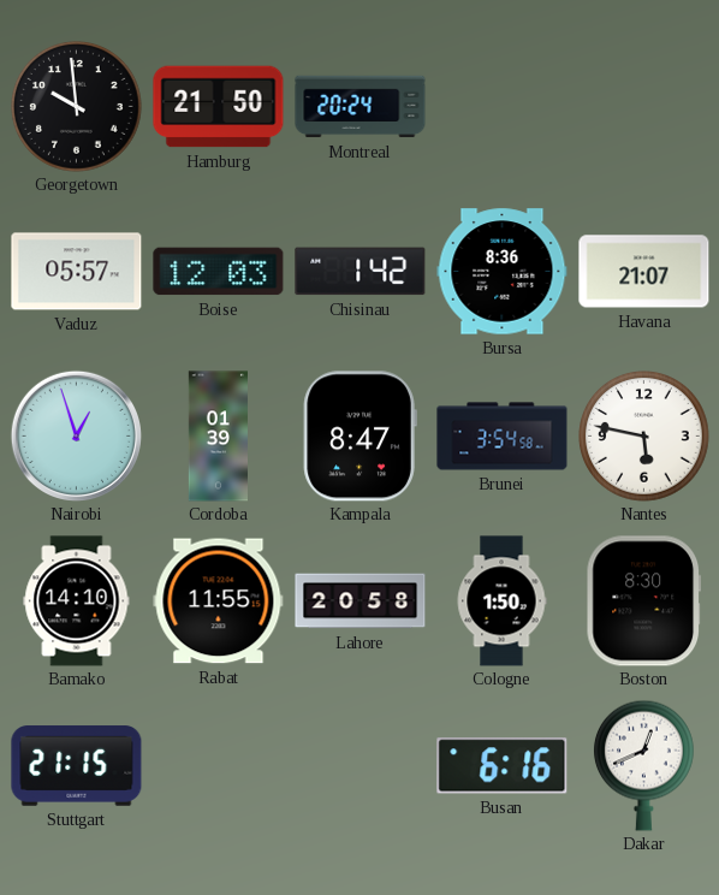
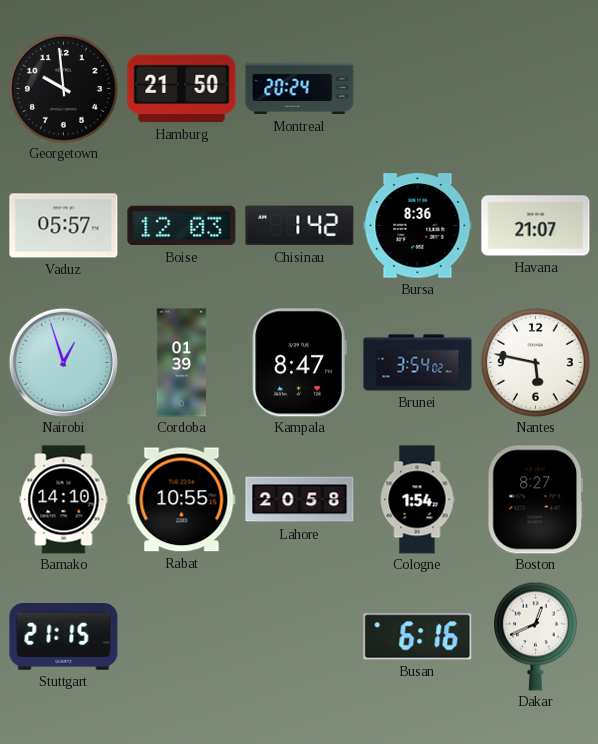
Brunei: 3:54:58 -> 3:54:02
Rabat: 11:55 -> 10:55
Cologne: 1:50 -> 1:54
Boston: 8:30 -> 8:27
